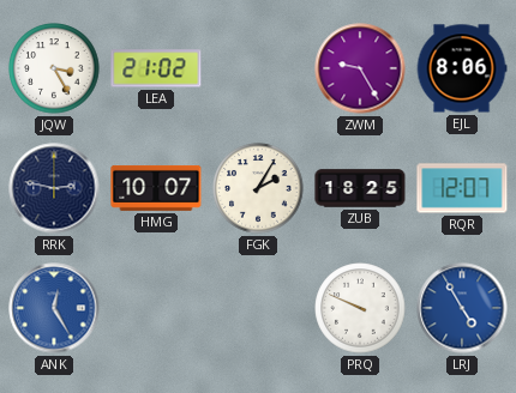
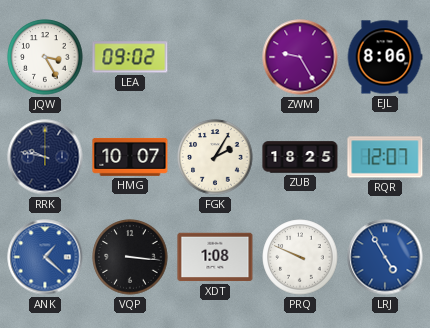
LEA: 21:02 -> 09:02
RRK: 2:47 -> 9:47
ANK: 12:25 -> 1:22
VQP: none -> 3:16
XDT: none -> 1:08
